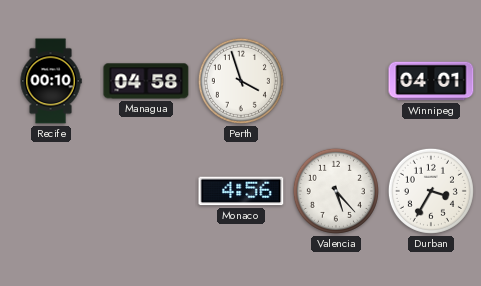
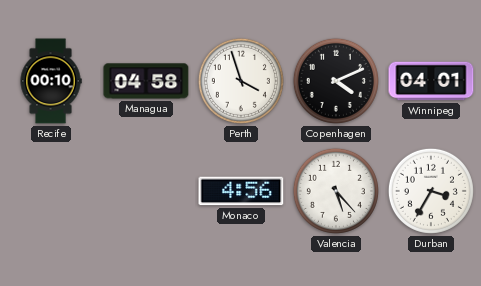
Copenhagen: none -> 4:11
